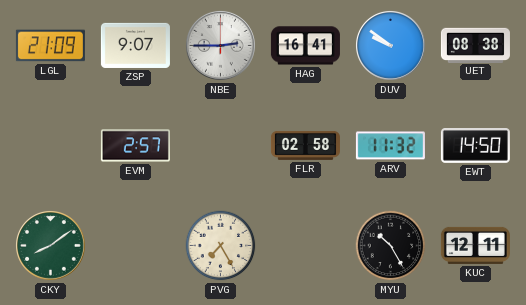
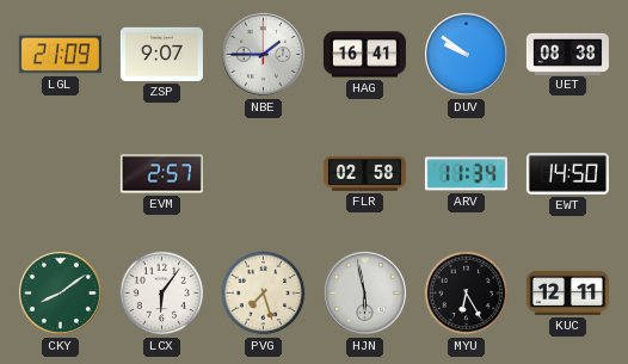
NBE: 2:45 -> 1:45
ARV: 11:32 -> 11:34
LCX: none -> 6:06
PVG: 7:25 -> 7:27
HJN: none -> 5:58
MYU: 10:25 -> 6:25
